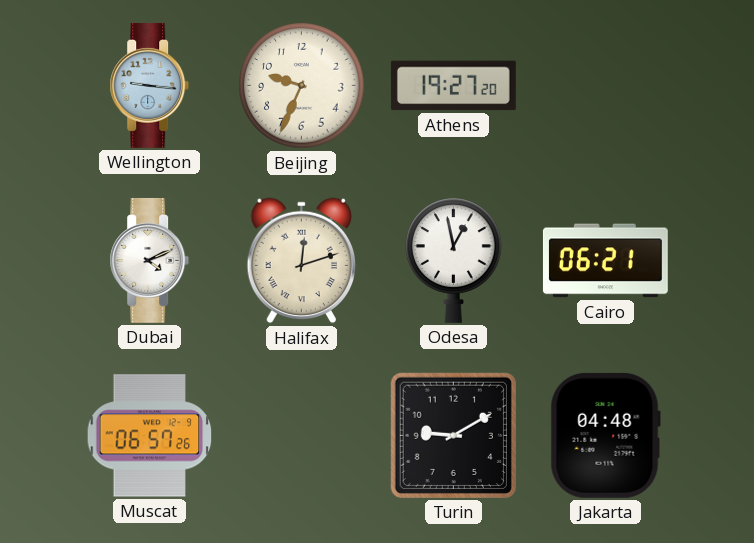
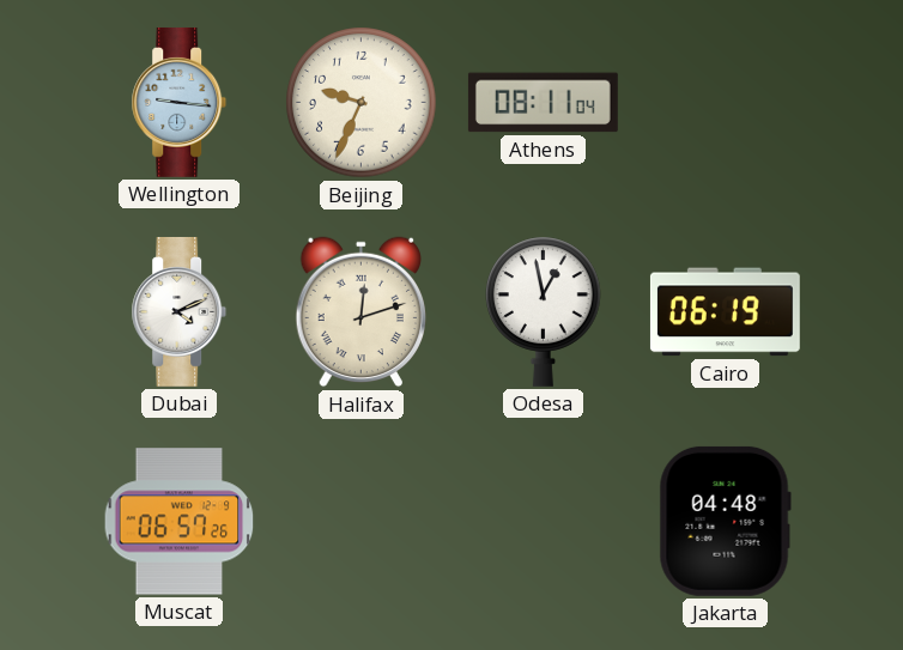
Athens: 19:27 -> 08:11
Cairo: 06:21 -> 06:19
Turin: 9:10 -> none
